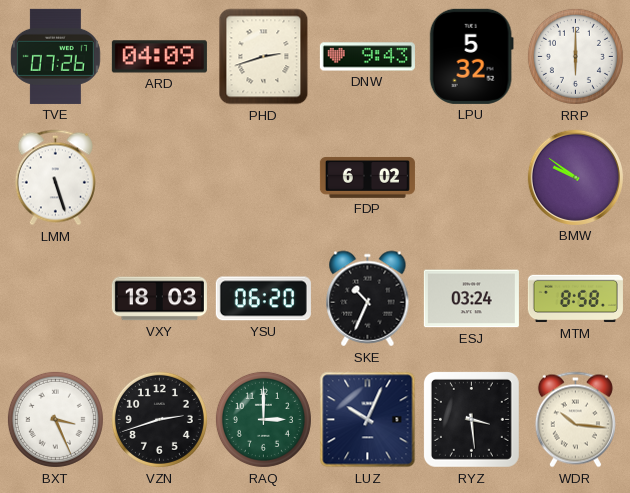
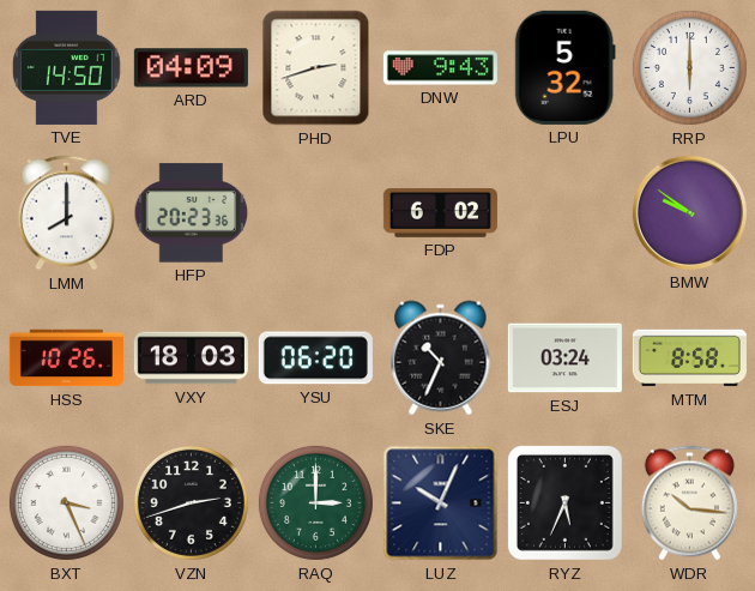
TVE: 07:26 -> 14:50
LMM: 5:27 -> 8:00
HFP: none -> 20:23
HSS: none -> 10:26
RYZ: 3:29 -> 5:34
